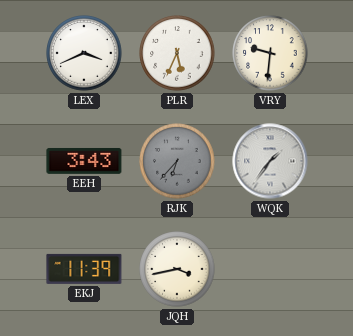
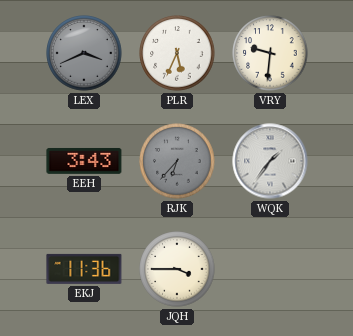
LEX dial: white -> grey
EKJ: 11:39 -> 11:36
JQH: 3:43 -> 3:45
